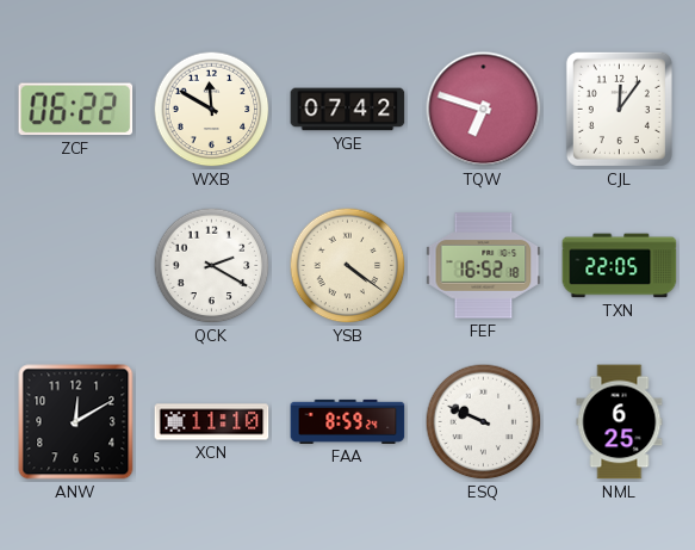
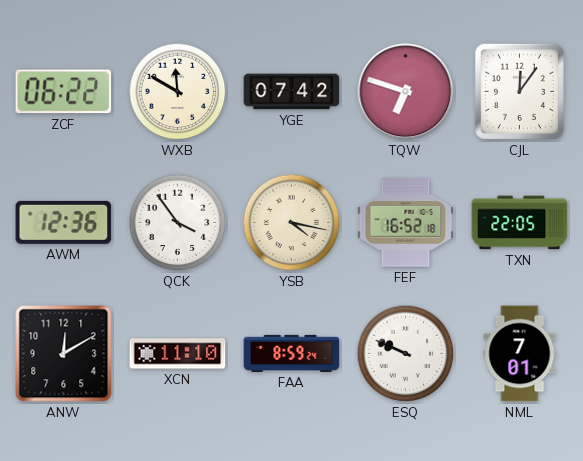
AWM: none -> 12:36
QCK: 2:20 -> 3:54
YSB: 4:21 -> 4:17
NML: 6:25 -> 7:01
